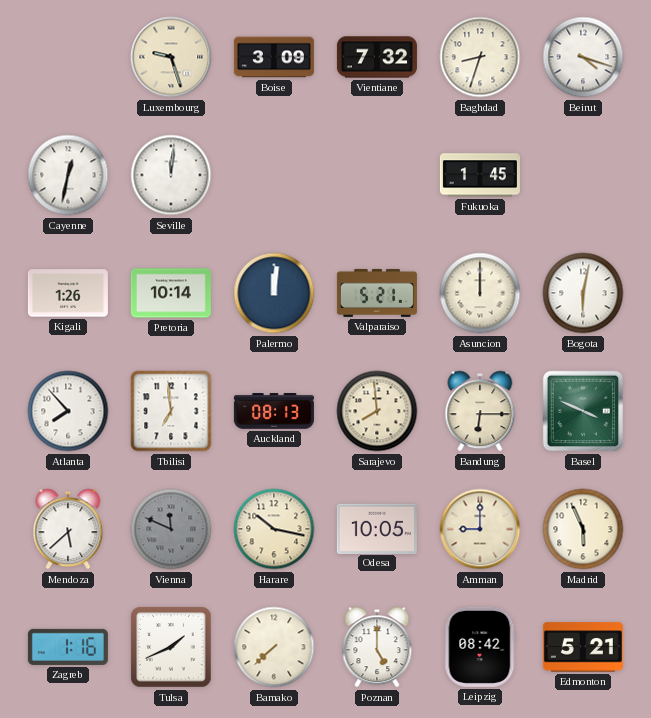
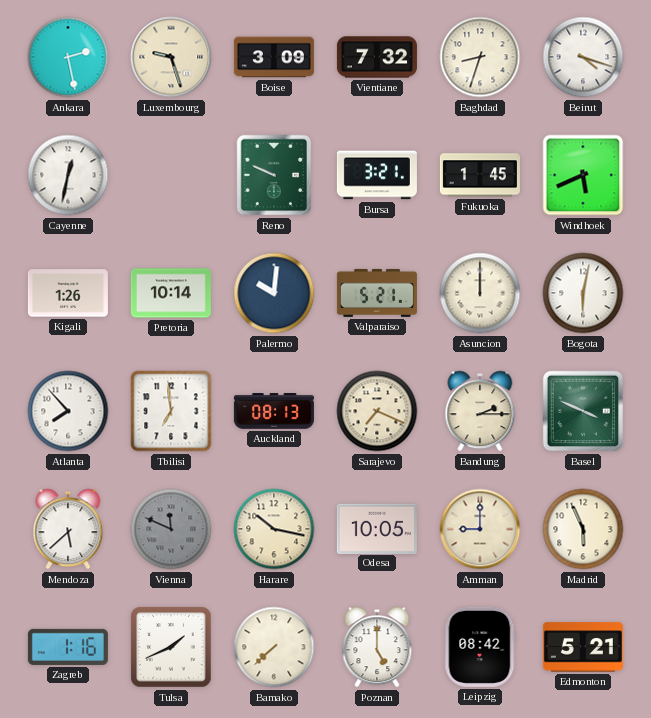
Ankara: none -> 2:28
Seville: 12:01 -> none
Reno: none -> 9:49
Bursa: none -> 3:21
Windhoek: none -> 5:41
Palermo: 12:01 -> 10:01
Sarajevo: 7:59 -> 7:19
Bandung: 6:15 -> 2:15
